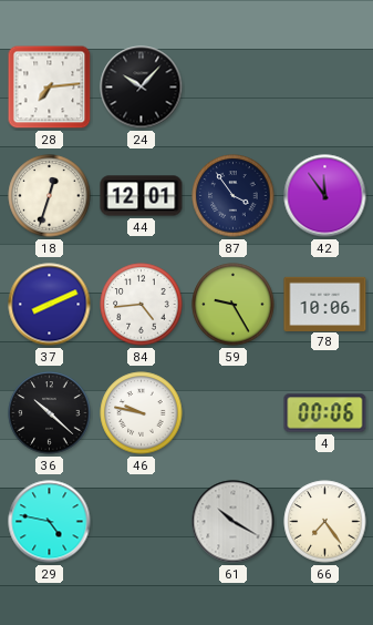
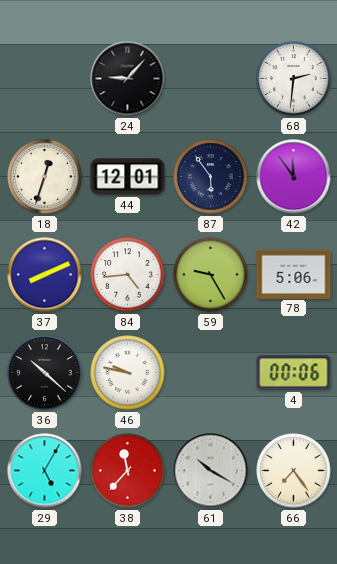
28: 7:14 -> none
24: 10:07 -> 9:07
68: none -> 2:31
87: 3:54 -> 5:54
78: 10:06 -> 5:06
29: 4:47 -> 5:05
38: none -> 11:37
